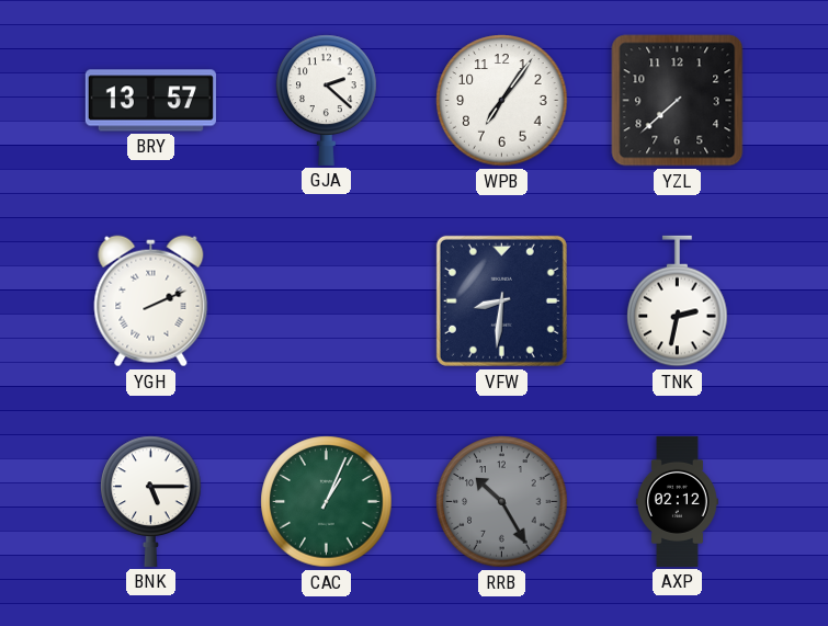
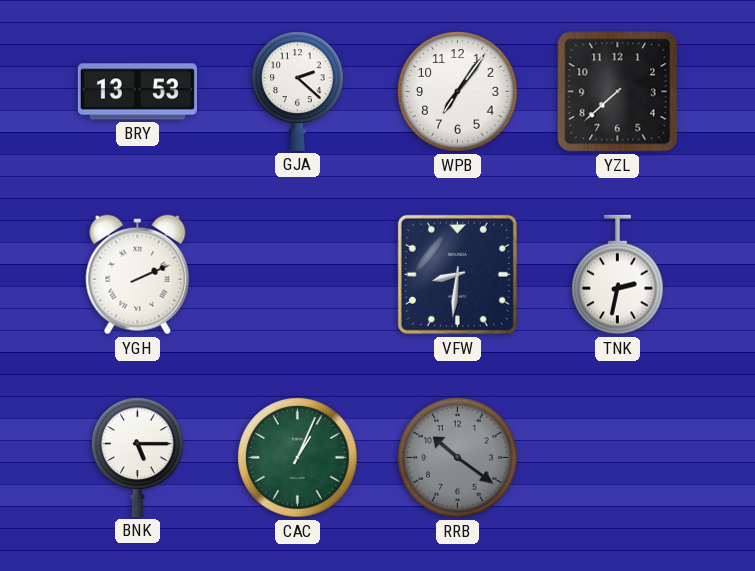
BRY: 13:57 -> 13:53
RRB: 10:25 -> 10:21
AXP: 02:12 -> none
